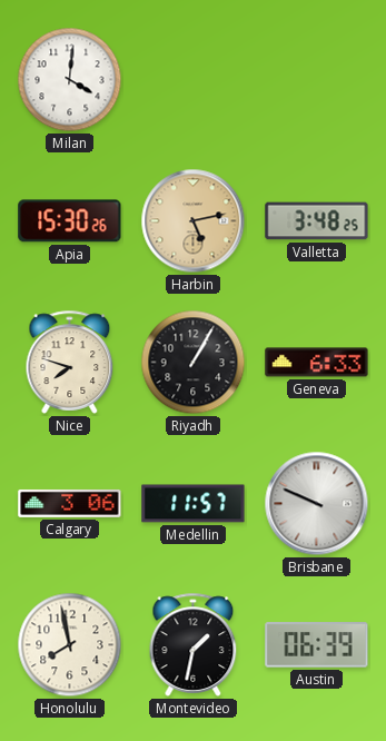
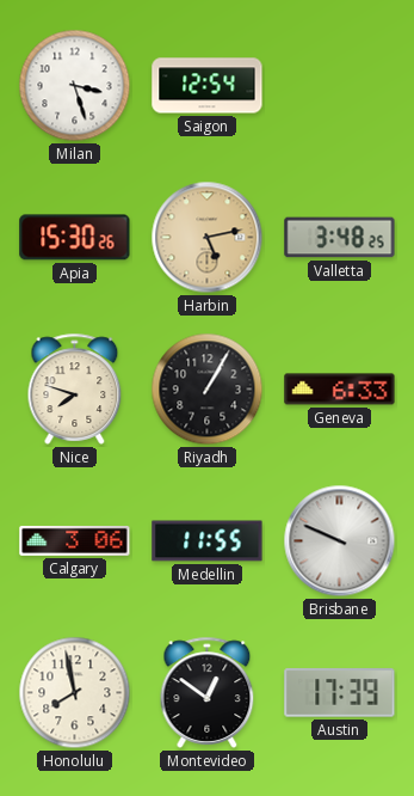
Milan: 4:01 -> 3:27
Saigon: none -> 12:54
Medellin: 11:57 -> 11:55
Montevideo: 1:32 -> 12:51
Austin: 06:39 -> 17:39
